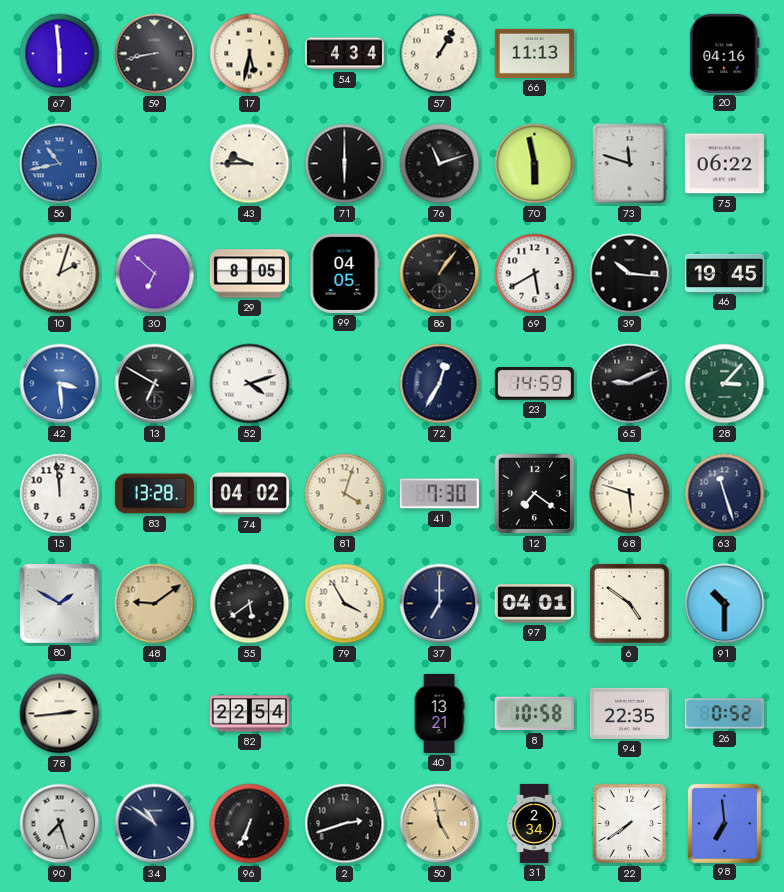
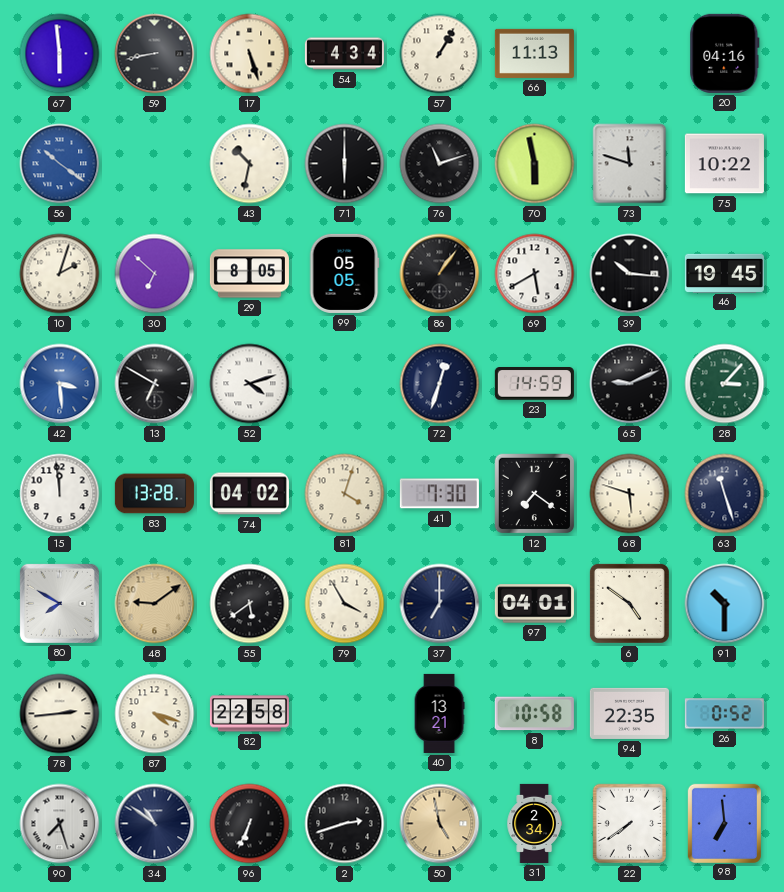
17: 5:32 -> 5:27
56: 10:43 -> 10:21
43: 9:45 -> 10:32
75: 06:22 -> 10:22
99: 04:05 -> 05:05
72: 12:35 -> 12:33
80: 1:50 -> 7:50
87: none -> 4:18
82: 22:54 -> 22:58
